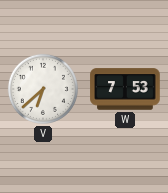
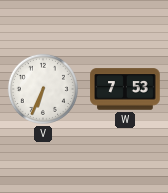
V: 6:38 -> 6:34
